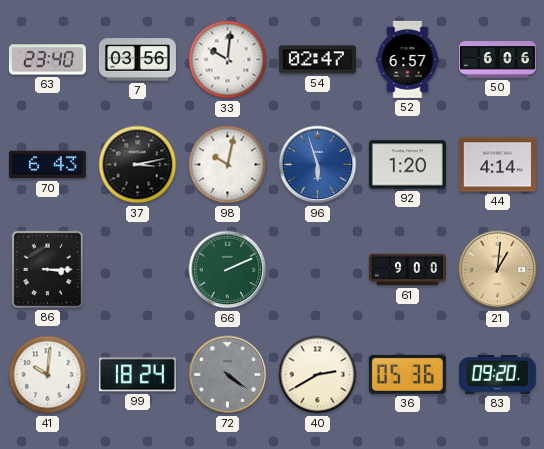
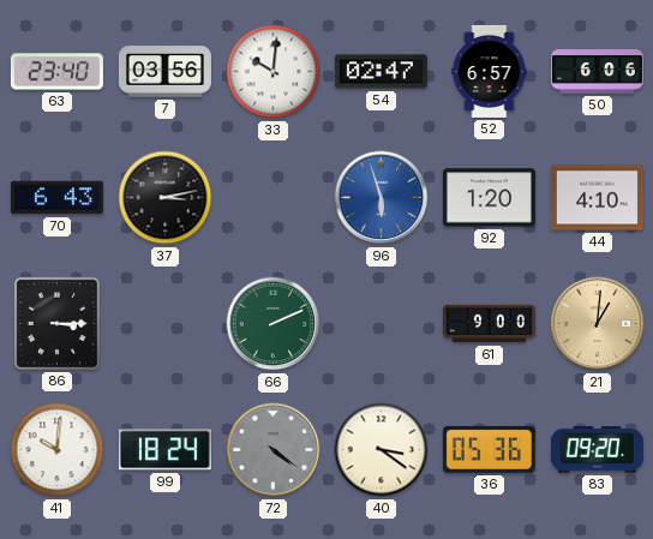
98: 10:02 -> none
44: 4:14 -> 4:10
40: 2:40 -> 3:21
